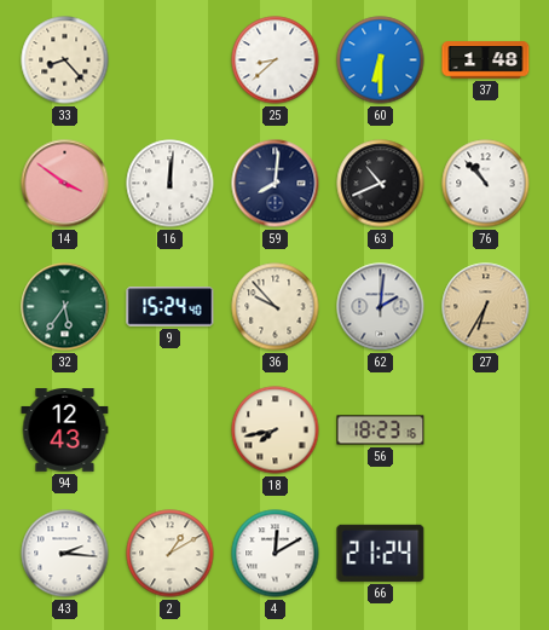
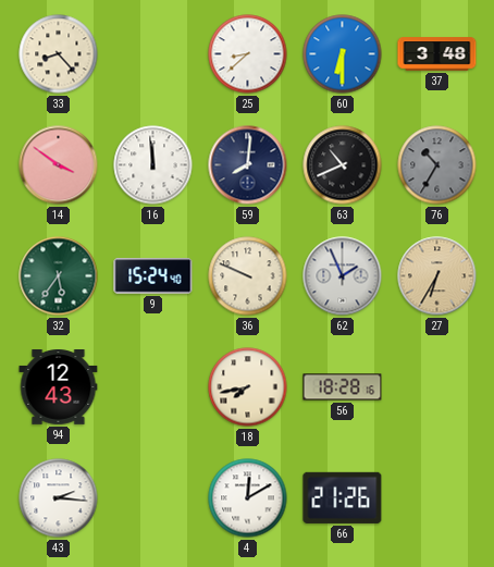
37: 1:48 -> 3:48
16: 12:01 -> 11:59
76: 10:53 -> 10:35
76 dial: white -> grey
36: 9:53 -> 9:49
62: 2:01 -> 1:56
56: 18:23 -> 18:28
2: 1:10 -> none
66: 21:24 -> 21:26
